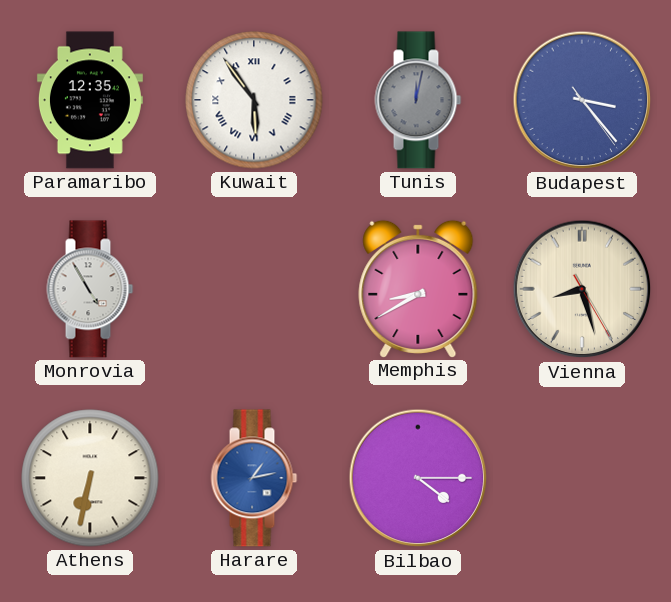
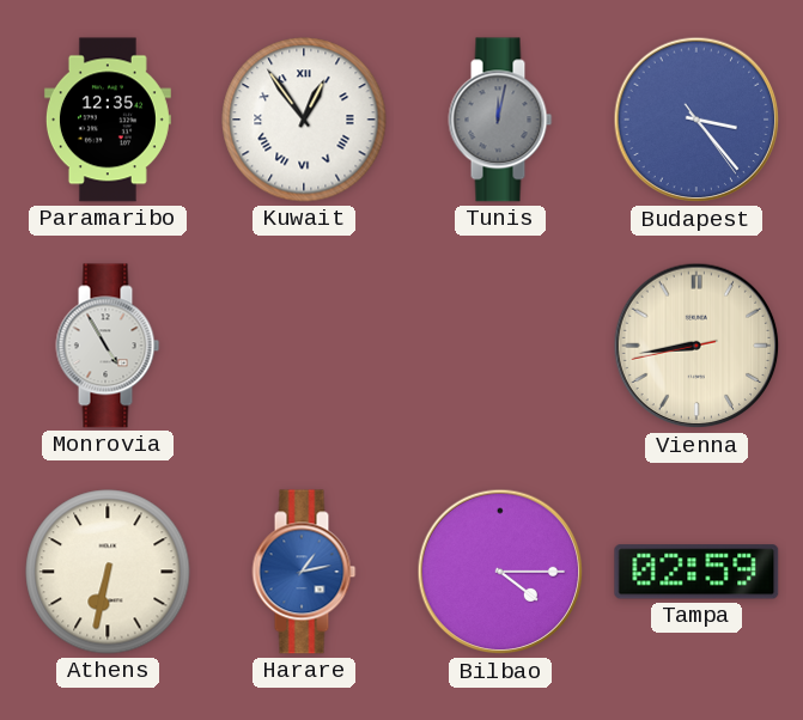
Kuwait: 5:54 -> 12:54
Memphis: 8:40 -> none
Vienna: 8:27 -> 8:43
Tampa: none -> 02:59
